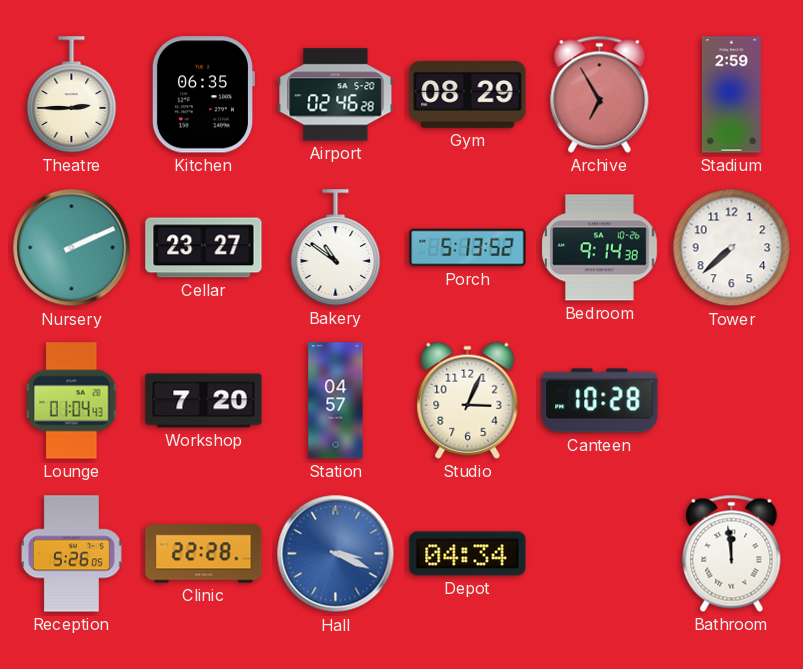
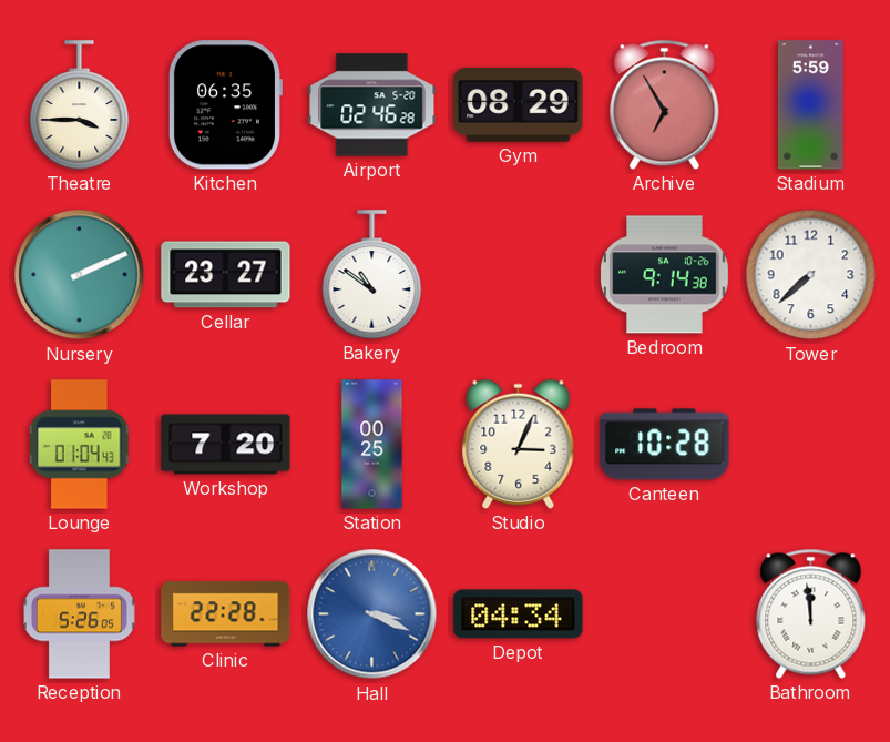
Theatre: 2:45 -> 3:45
Stadium: 2:59 -> 5:59
Porch: 5:13 -> none
Station: 04:57 -> 00:25
